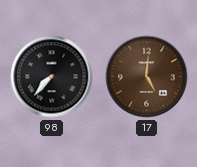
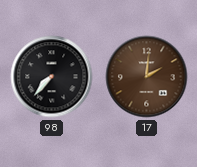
17: 5:01 -> 2:01
